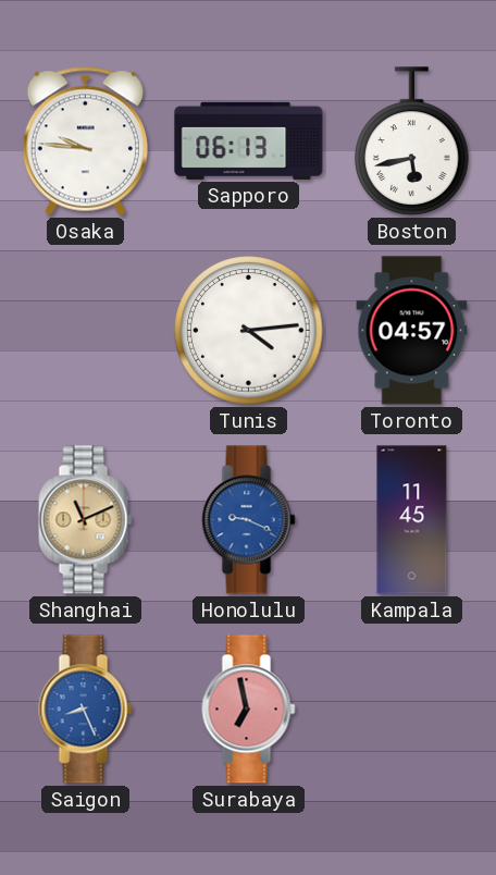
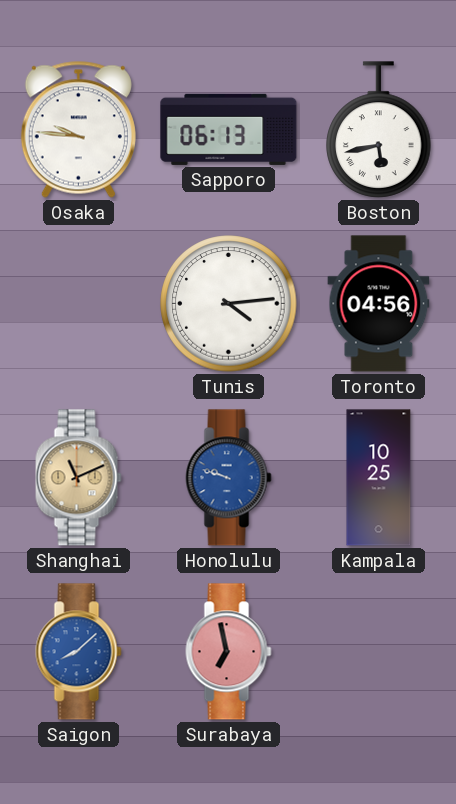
Toronto: 04:57 -> 04:56
Honolulu: 9:19 -> 9:48
Kampala: 11:45 -> 10:25
Saigon: 8:26 -> 8:08
